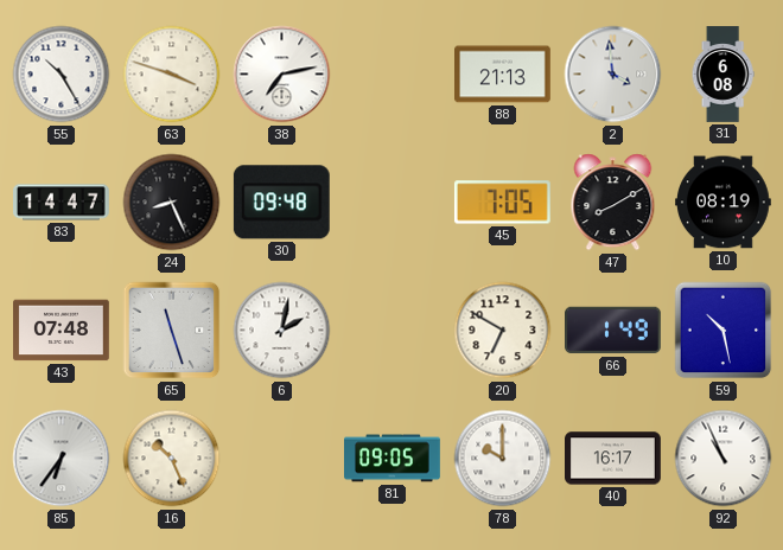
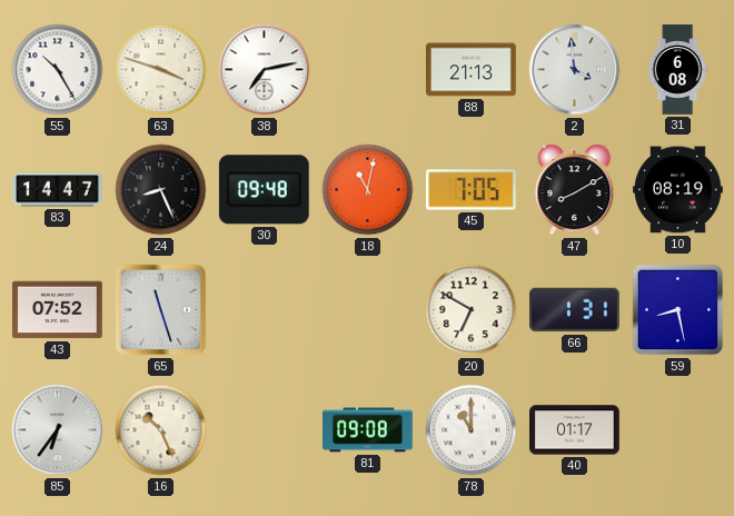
18: none -> 11:02
43: 07:48 -> 07:52
6: 2:02 -> none
66: 1:49 -> 1:31
59: 10:28 -> 8:28
81: 09:05 -> 09:08
78: 10:00 -> 11:00
40: 16:17 -> 01:17
92: 10:56 -> none
